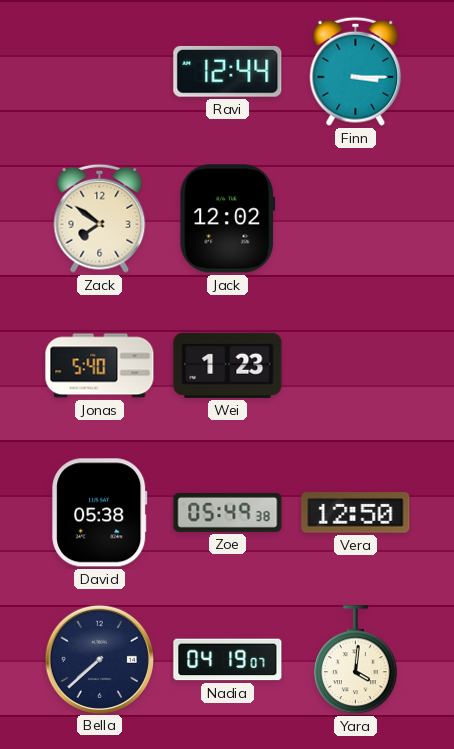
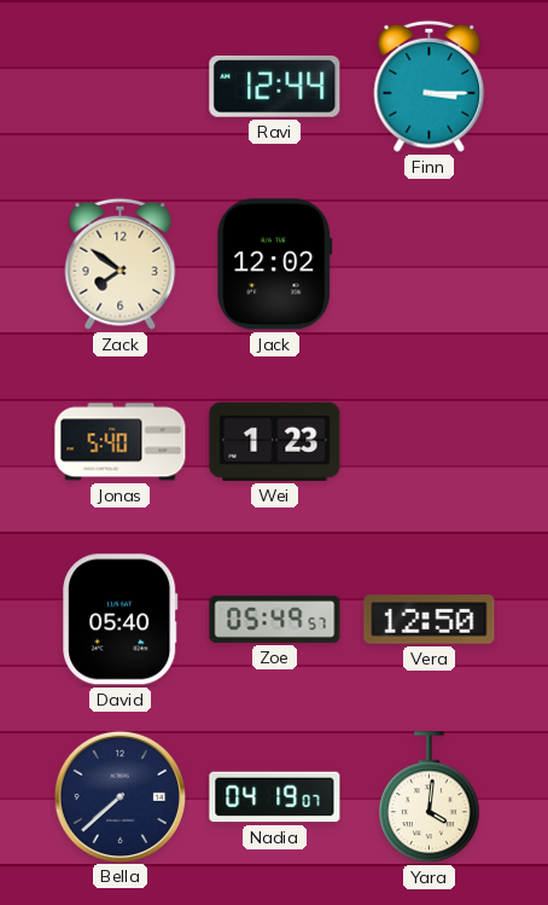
David: 05:38 -> 05:40
Zoe: 05:49:38 -> 05:49:57
